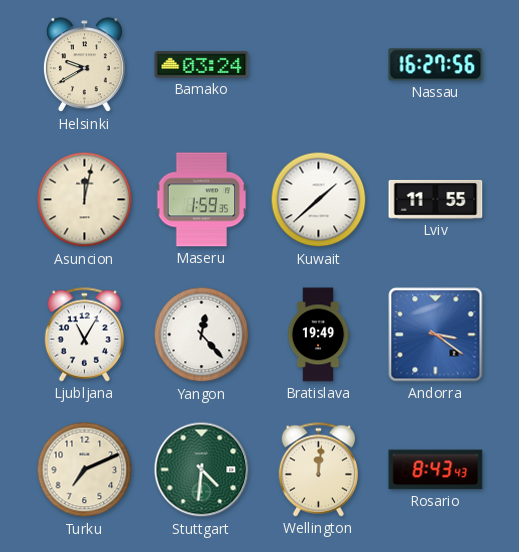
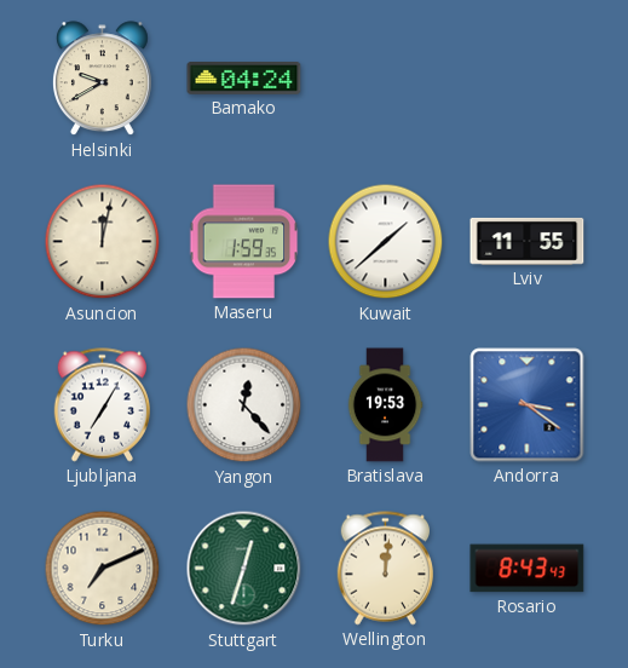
Bamako: 03:24 -> 04:24
Nassau: 16:27 -> none
Ljubljana: 11:05 -> 7:05
Bratislava: 19:49 -> 19:53
Stuttgart: 4:31 -> 12:33
